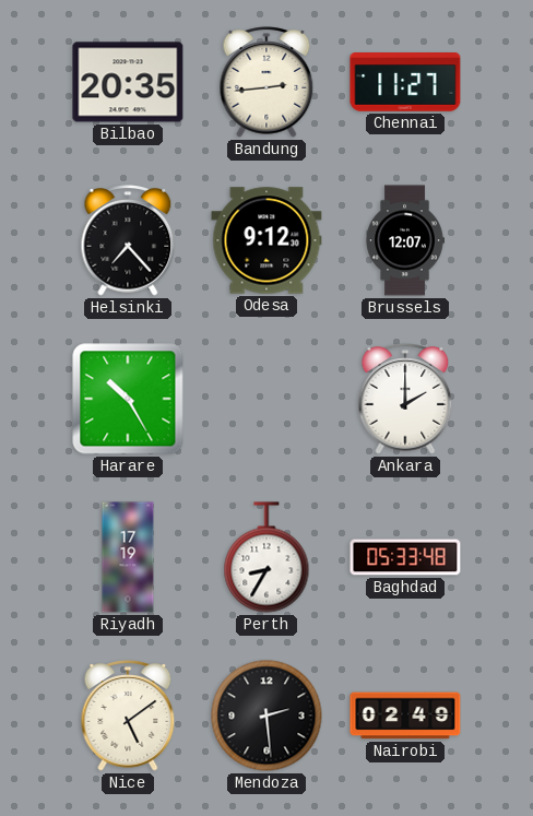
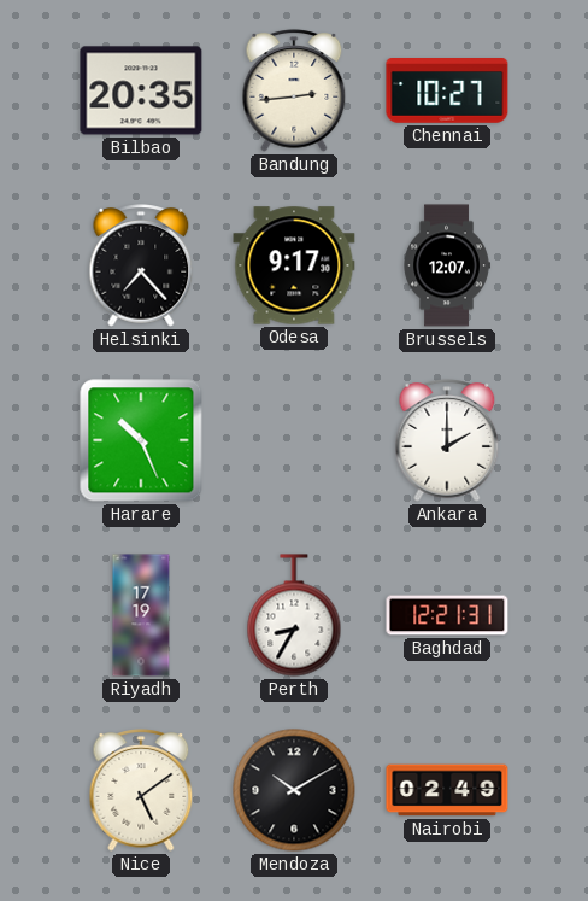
Chennai: 11:27 -> 10:27
Odesa: 9:12 -> 9:17
Harare: 10:25 -> 10:26
Baghdad: 05:33 -> 12:21
Mendoza: 2:29 -> 10:10
